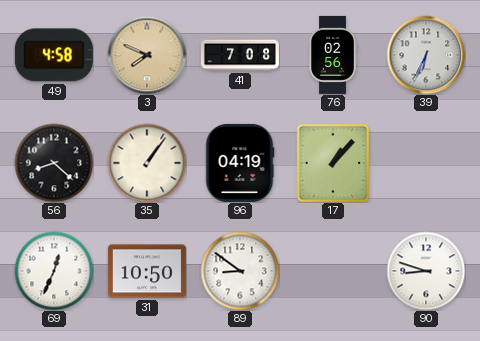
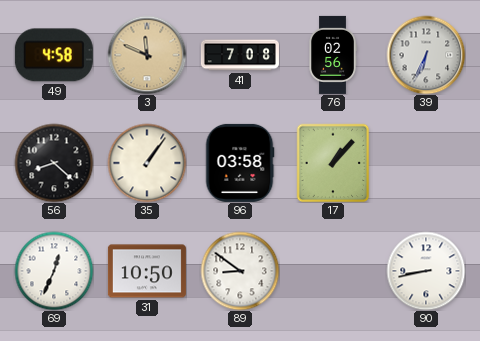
3: 7:49 -> 11:49
96: 04:19 -> 03:58
90: 8:48 -> 8:43
